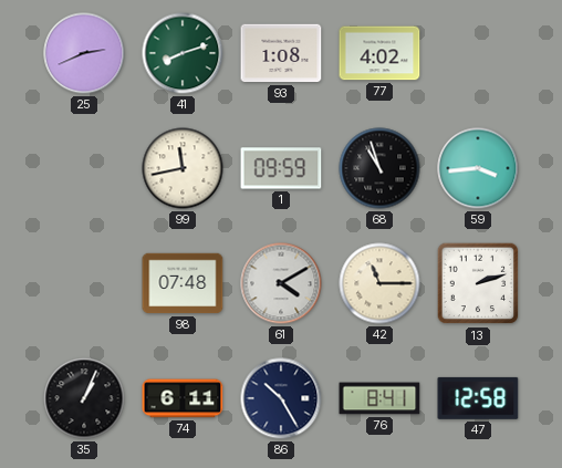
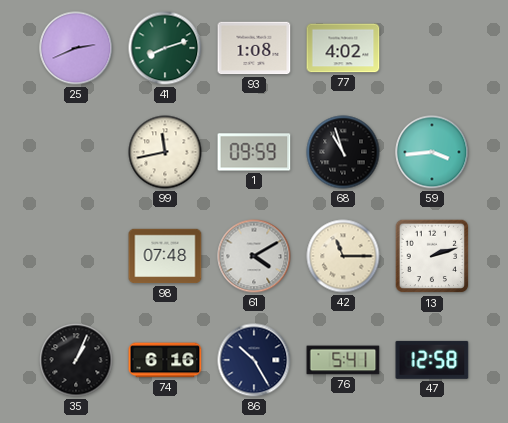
74: 6:11 -> 6:16
76: 8:41 -> 5:41
